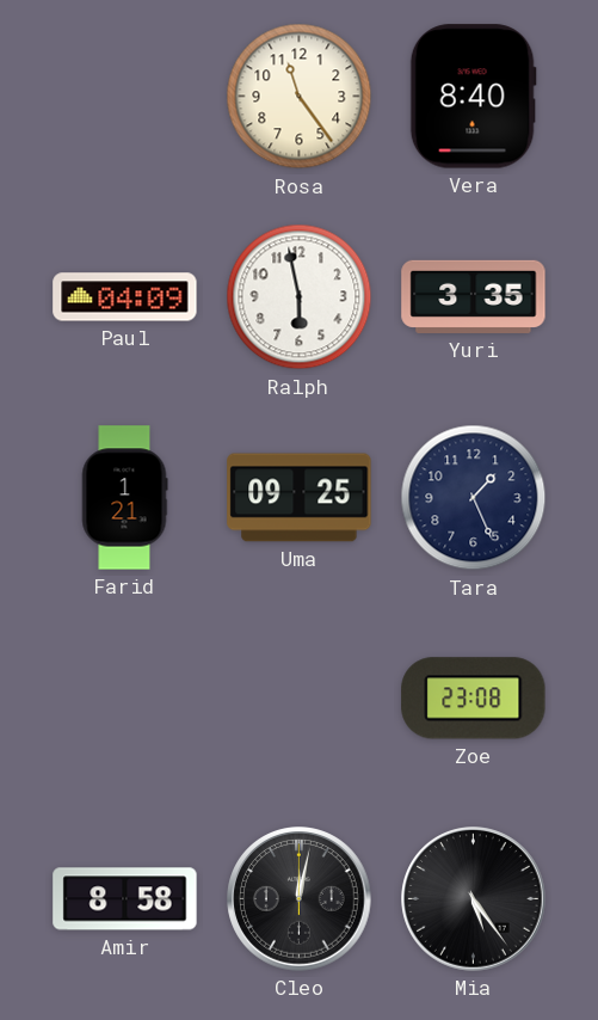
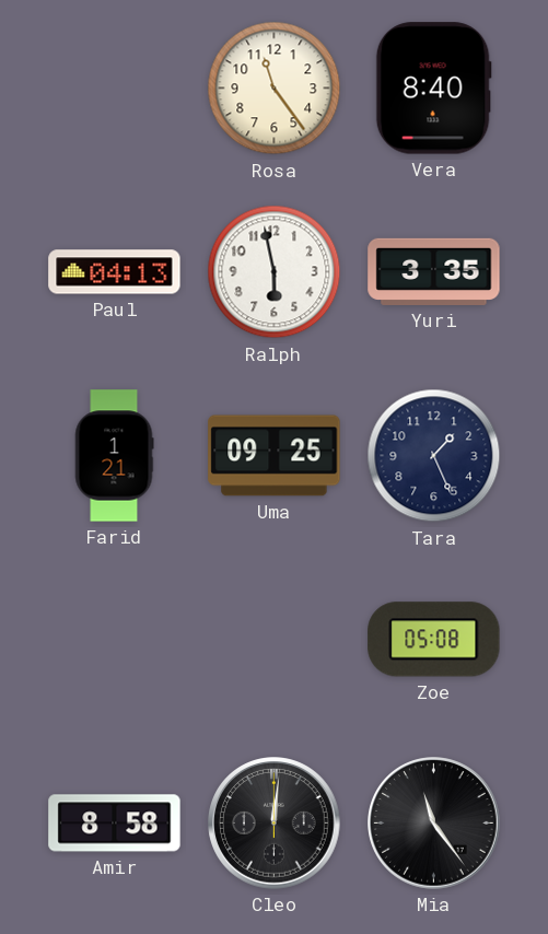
Paul: 04:09 -> 04:13
Zoe: 23:08 -> 05:08
Cleo: 12:02 -> 12:01
Mia: 5:24 -> 11:24
